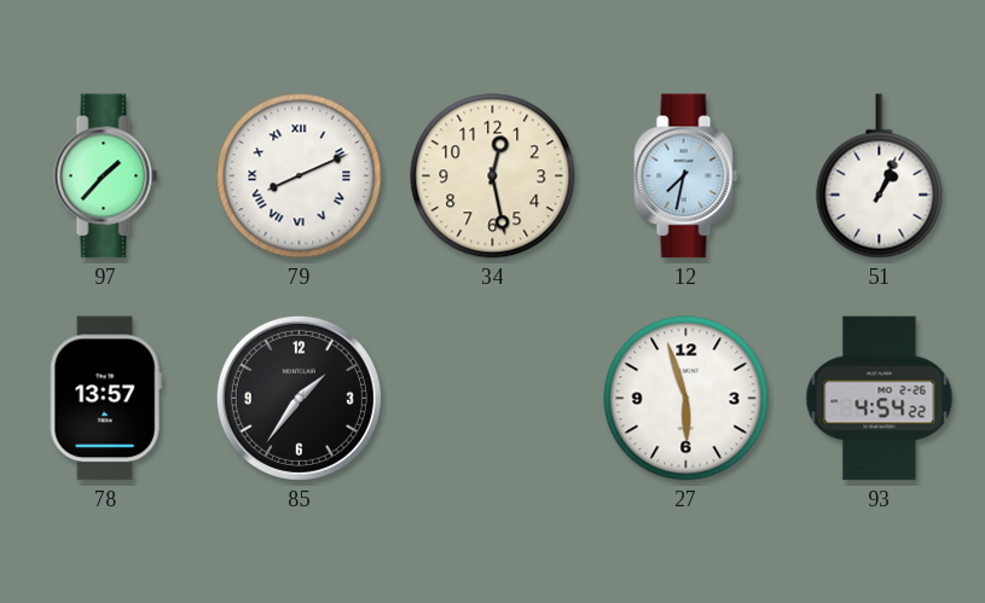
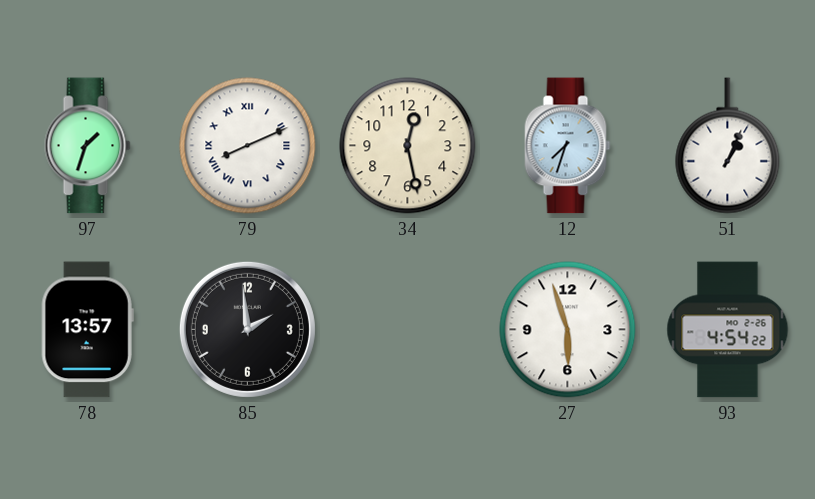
97: 1:37 -> 1:33
12: 7:32 -> 7:33
85: 1:36 -> 1:59
